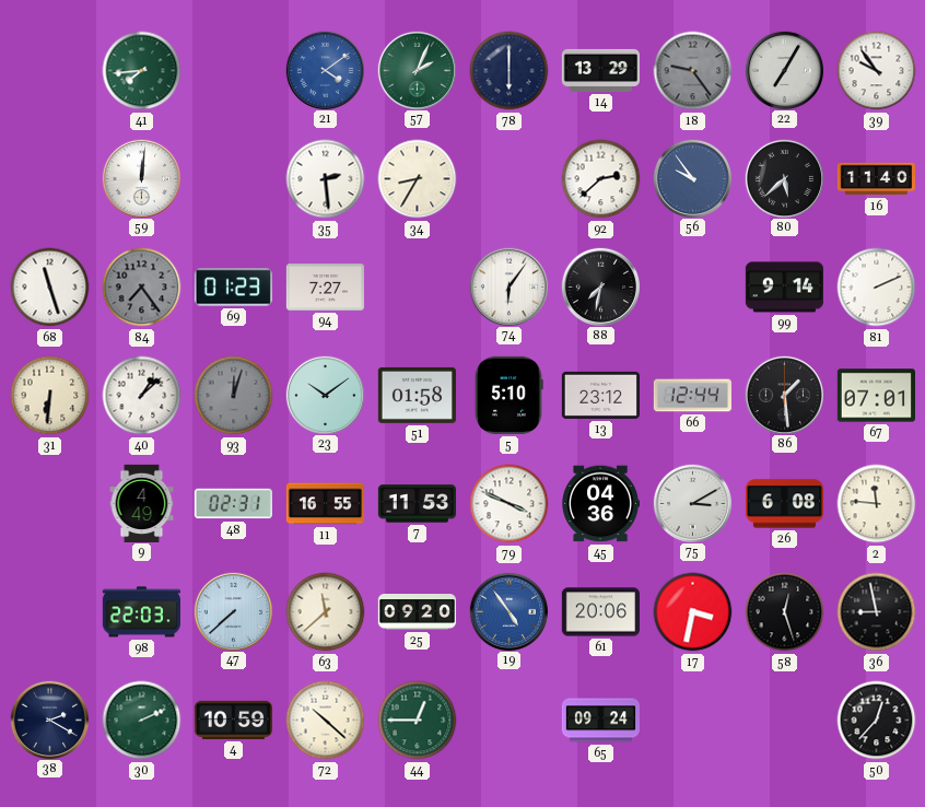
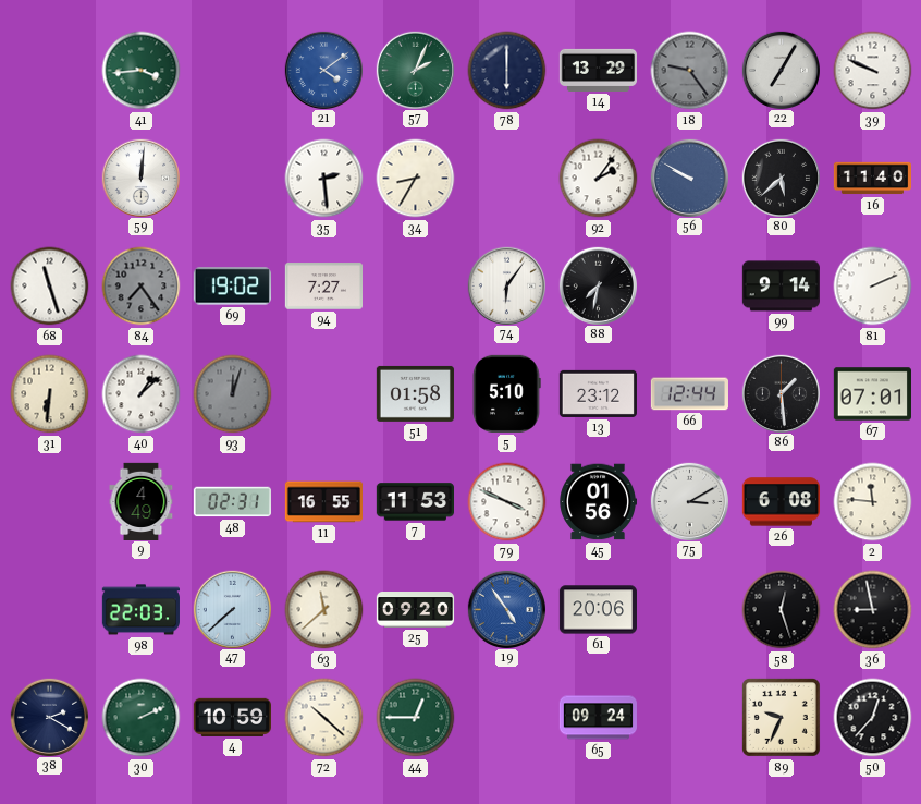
41: 7:44 -> 3:44
39: 9:54 -> 9:49
92: 2:38 -> 2:06
56: 9:54 -> 9:50
69: 01:23 -> 19:02
23: 10:09 -> none
45: 04:36 -> 01:56
17: 3:32 -> none
89: none -> 9:34
